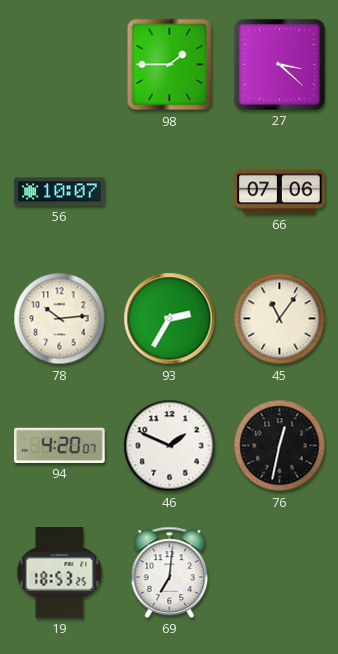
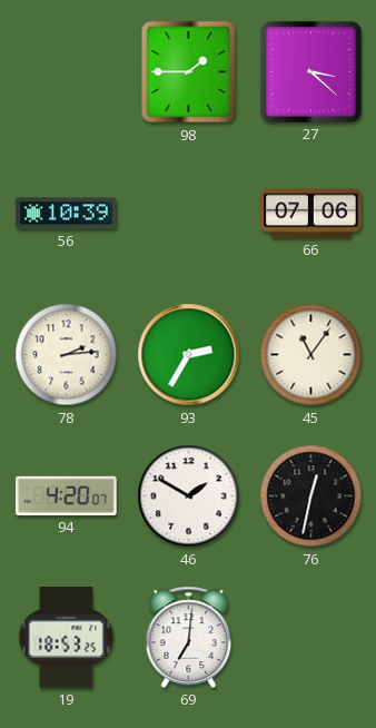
56: 10:07 -> 10:39
78: 10:14 -> 2:14
46: 1:49 -> 1:50
